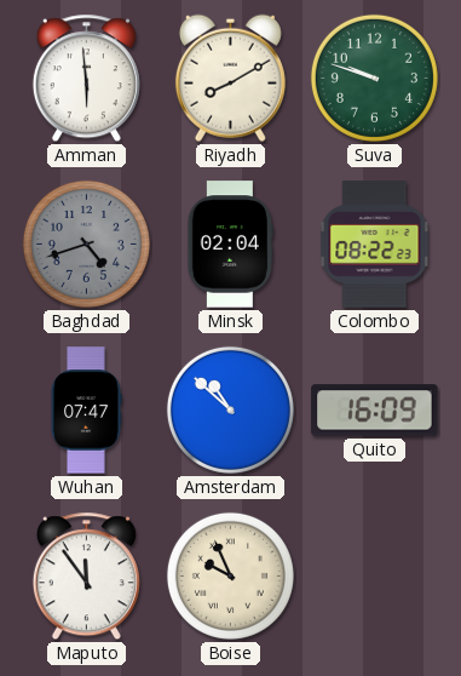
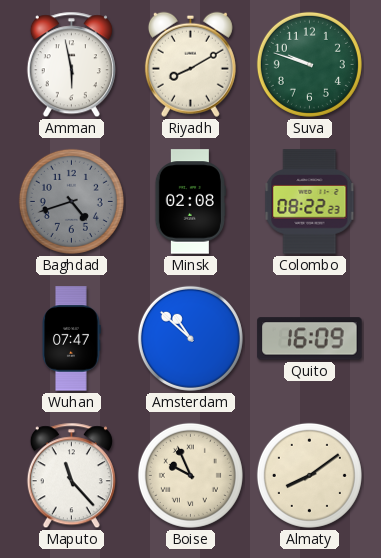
Amman: 5:59 -> 5:58
Minsk: 02:04 -> 02:08
Maputo: 11:54 -> 11:23
Almaty: none -> 8:09
